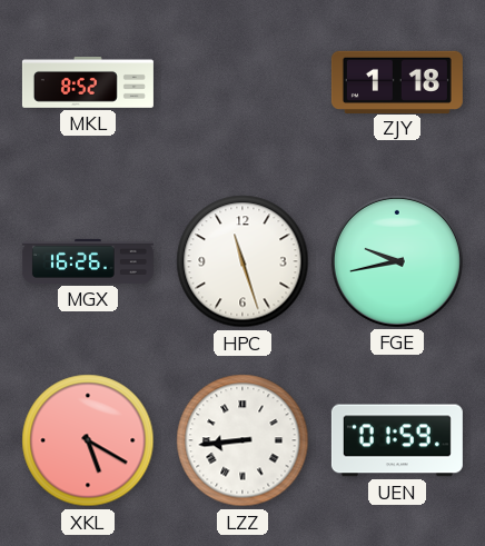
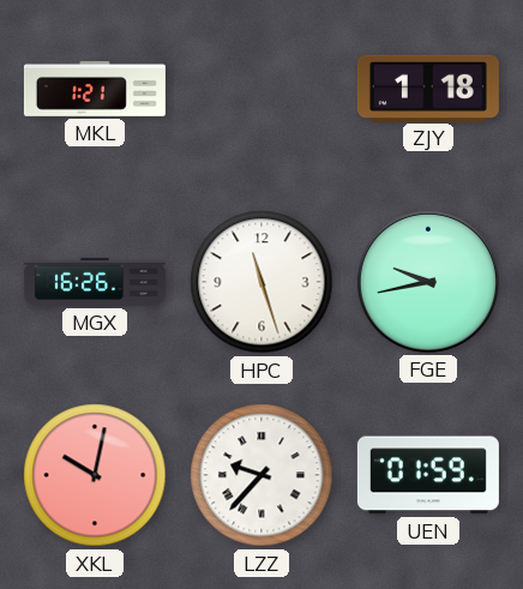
MKL: 8:52 -> 1:21
XKL: 5:20 -> 10:02
LZZ: 8:44 -> 9:37
